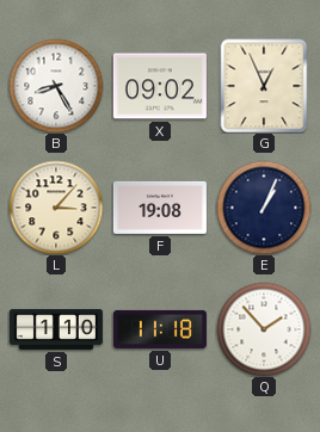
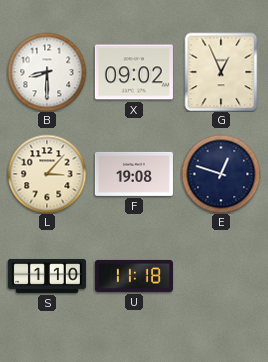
B: 8:25 -> 8:30
E: 1:04 -> 12:48
Q: 1:53 -> none
